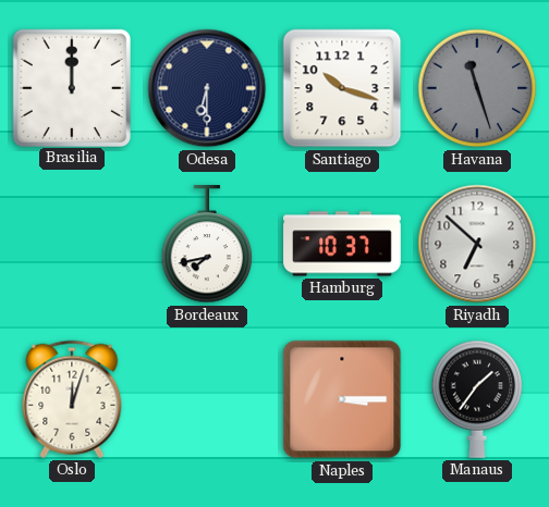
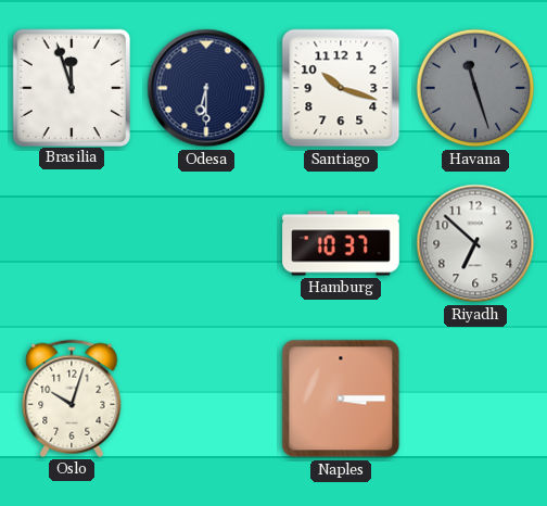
Brasilia: 12:00 -> 11:57
Bordeaux: 7:43 -> none
Oslo: 12:03 -> 10:03
Manaus: 1:36 -> none
